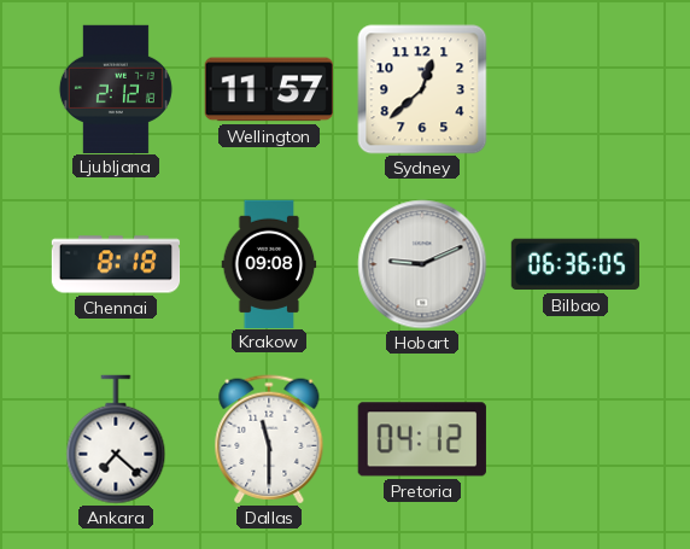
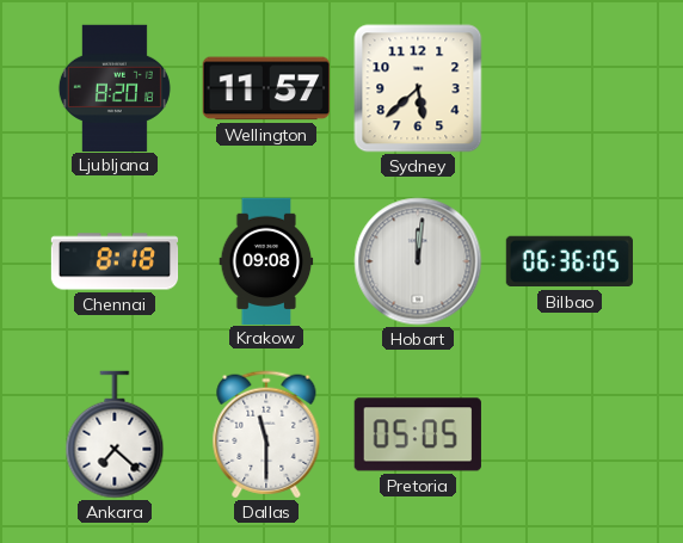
Ljubljana: 2:12 -> 8:20
Sydney: 12:38 -> 5:38
Hobart: 9:11 -> 12:01
Pretoria: 04:12 -> 05:05
